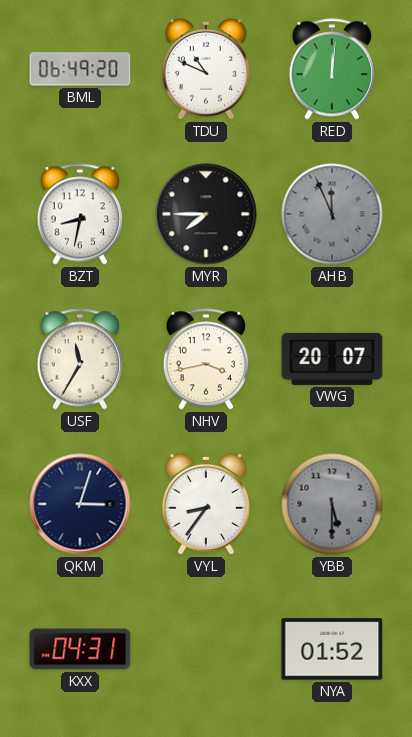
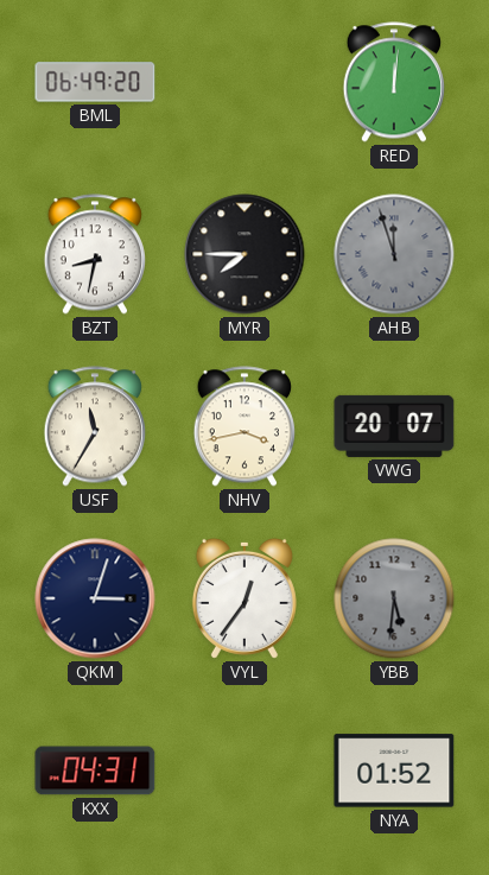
TDU: 10:49 -> none
AHB: 11:56 -> 11:57
VYL: 8:36 -> 12:36
YBB: 5:30 -> 5:31
